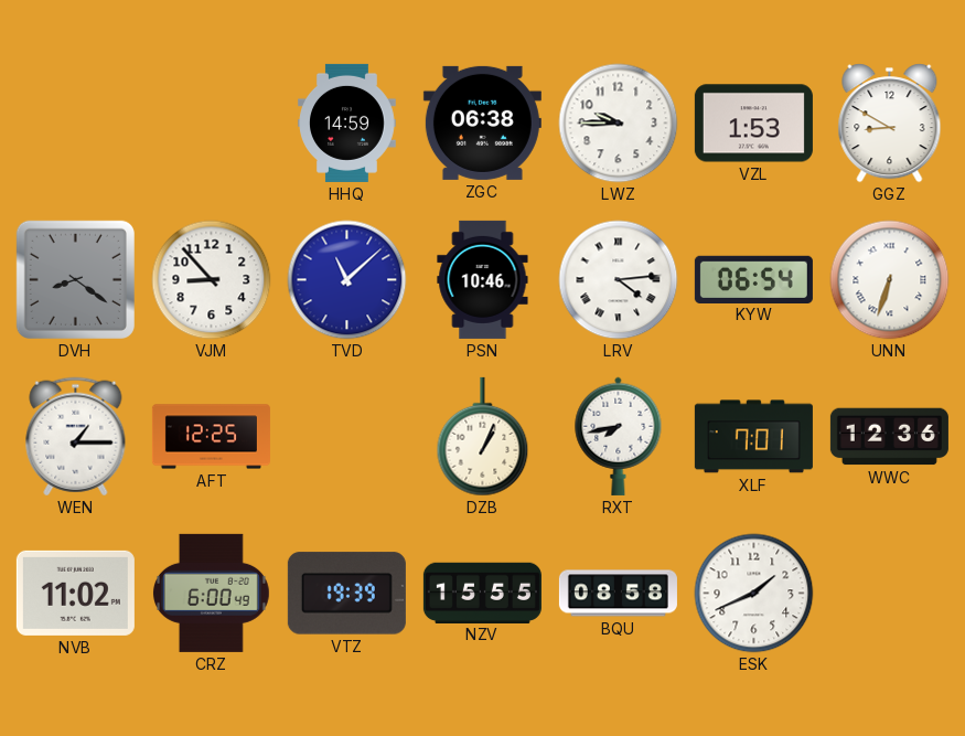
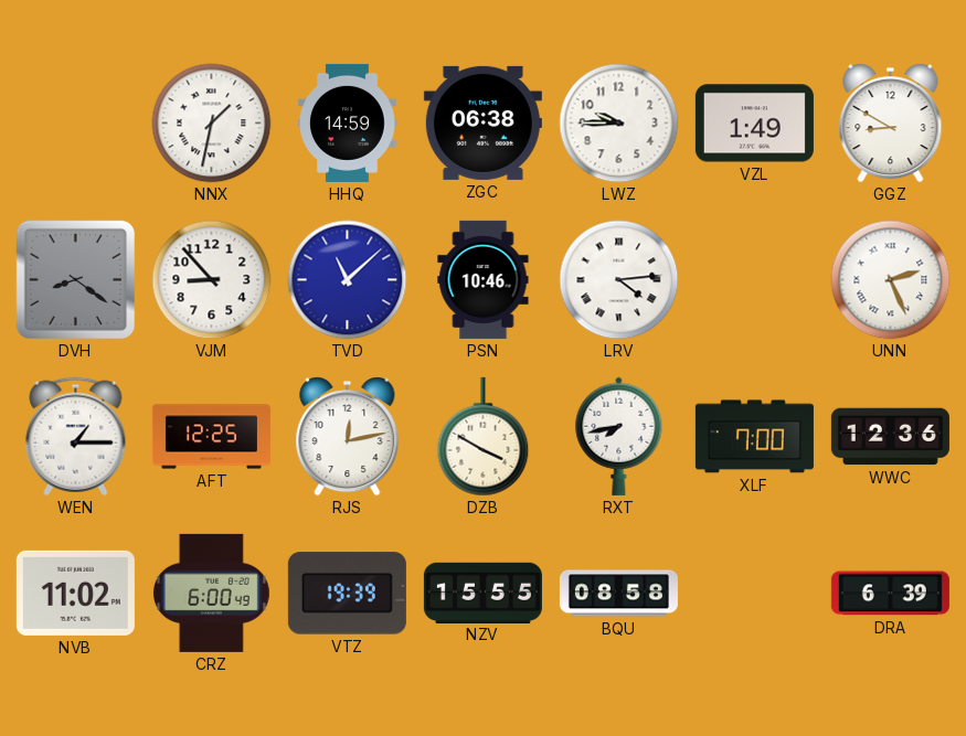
NNX: none -> 1:32
VZL: 1:53 -> 1:49
KYW: 06:54 -> none
UNN: 6:33 -> 2:26
RJS: none -> 12:13
DZB: 1:04 -> 3:50
XLF: 7:01 -> 7:00
ESK: 1:41 -> none
DRA: none -> 6:39
